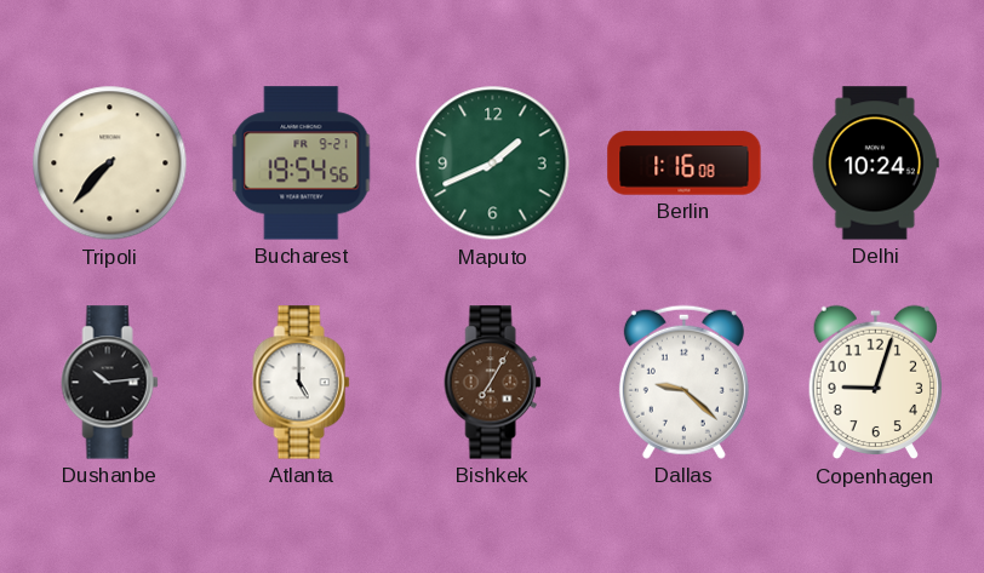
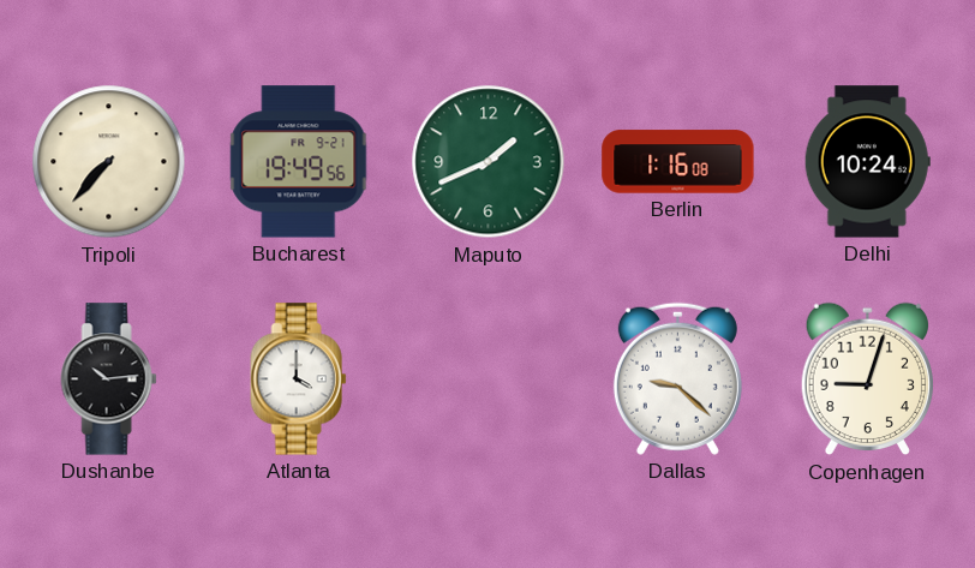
Bucharest: 19:54 -> 19:49
Atlanta: 5:00 -> 4:00
Bishkek: 7:05 -> none
